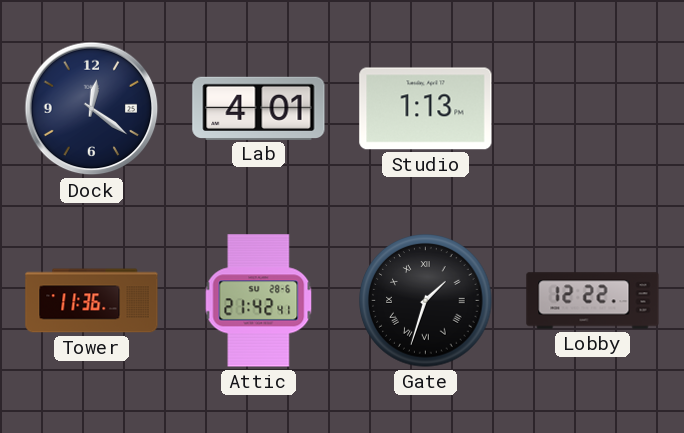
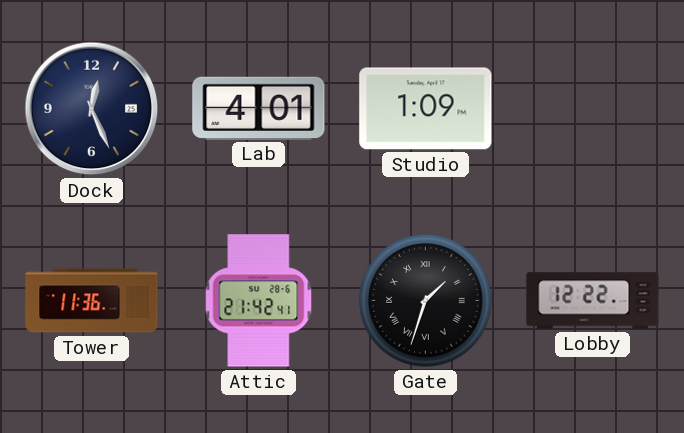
Dock: 12:21 -> 12:26
Studio: 1:13 -> 1:09
